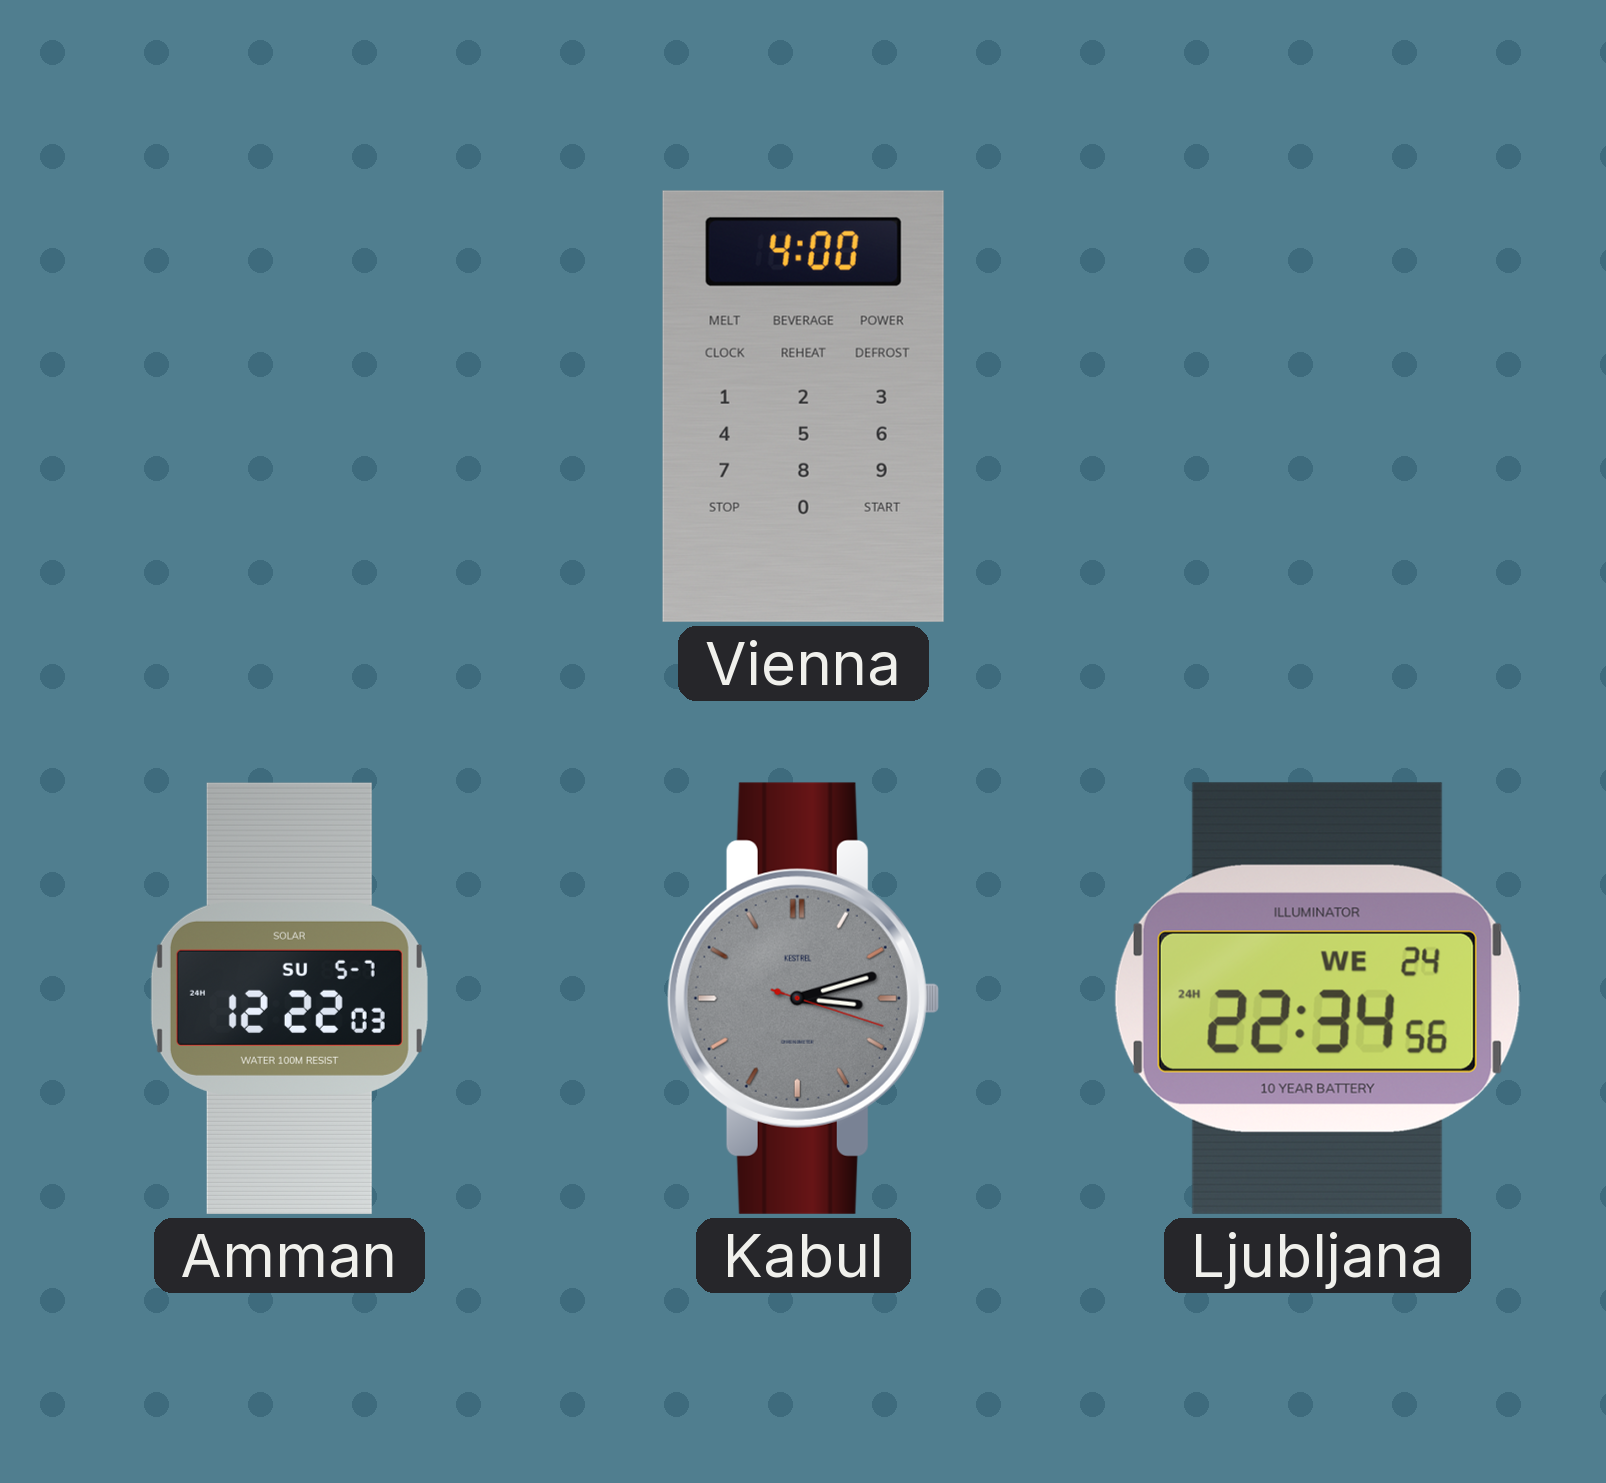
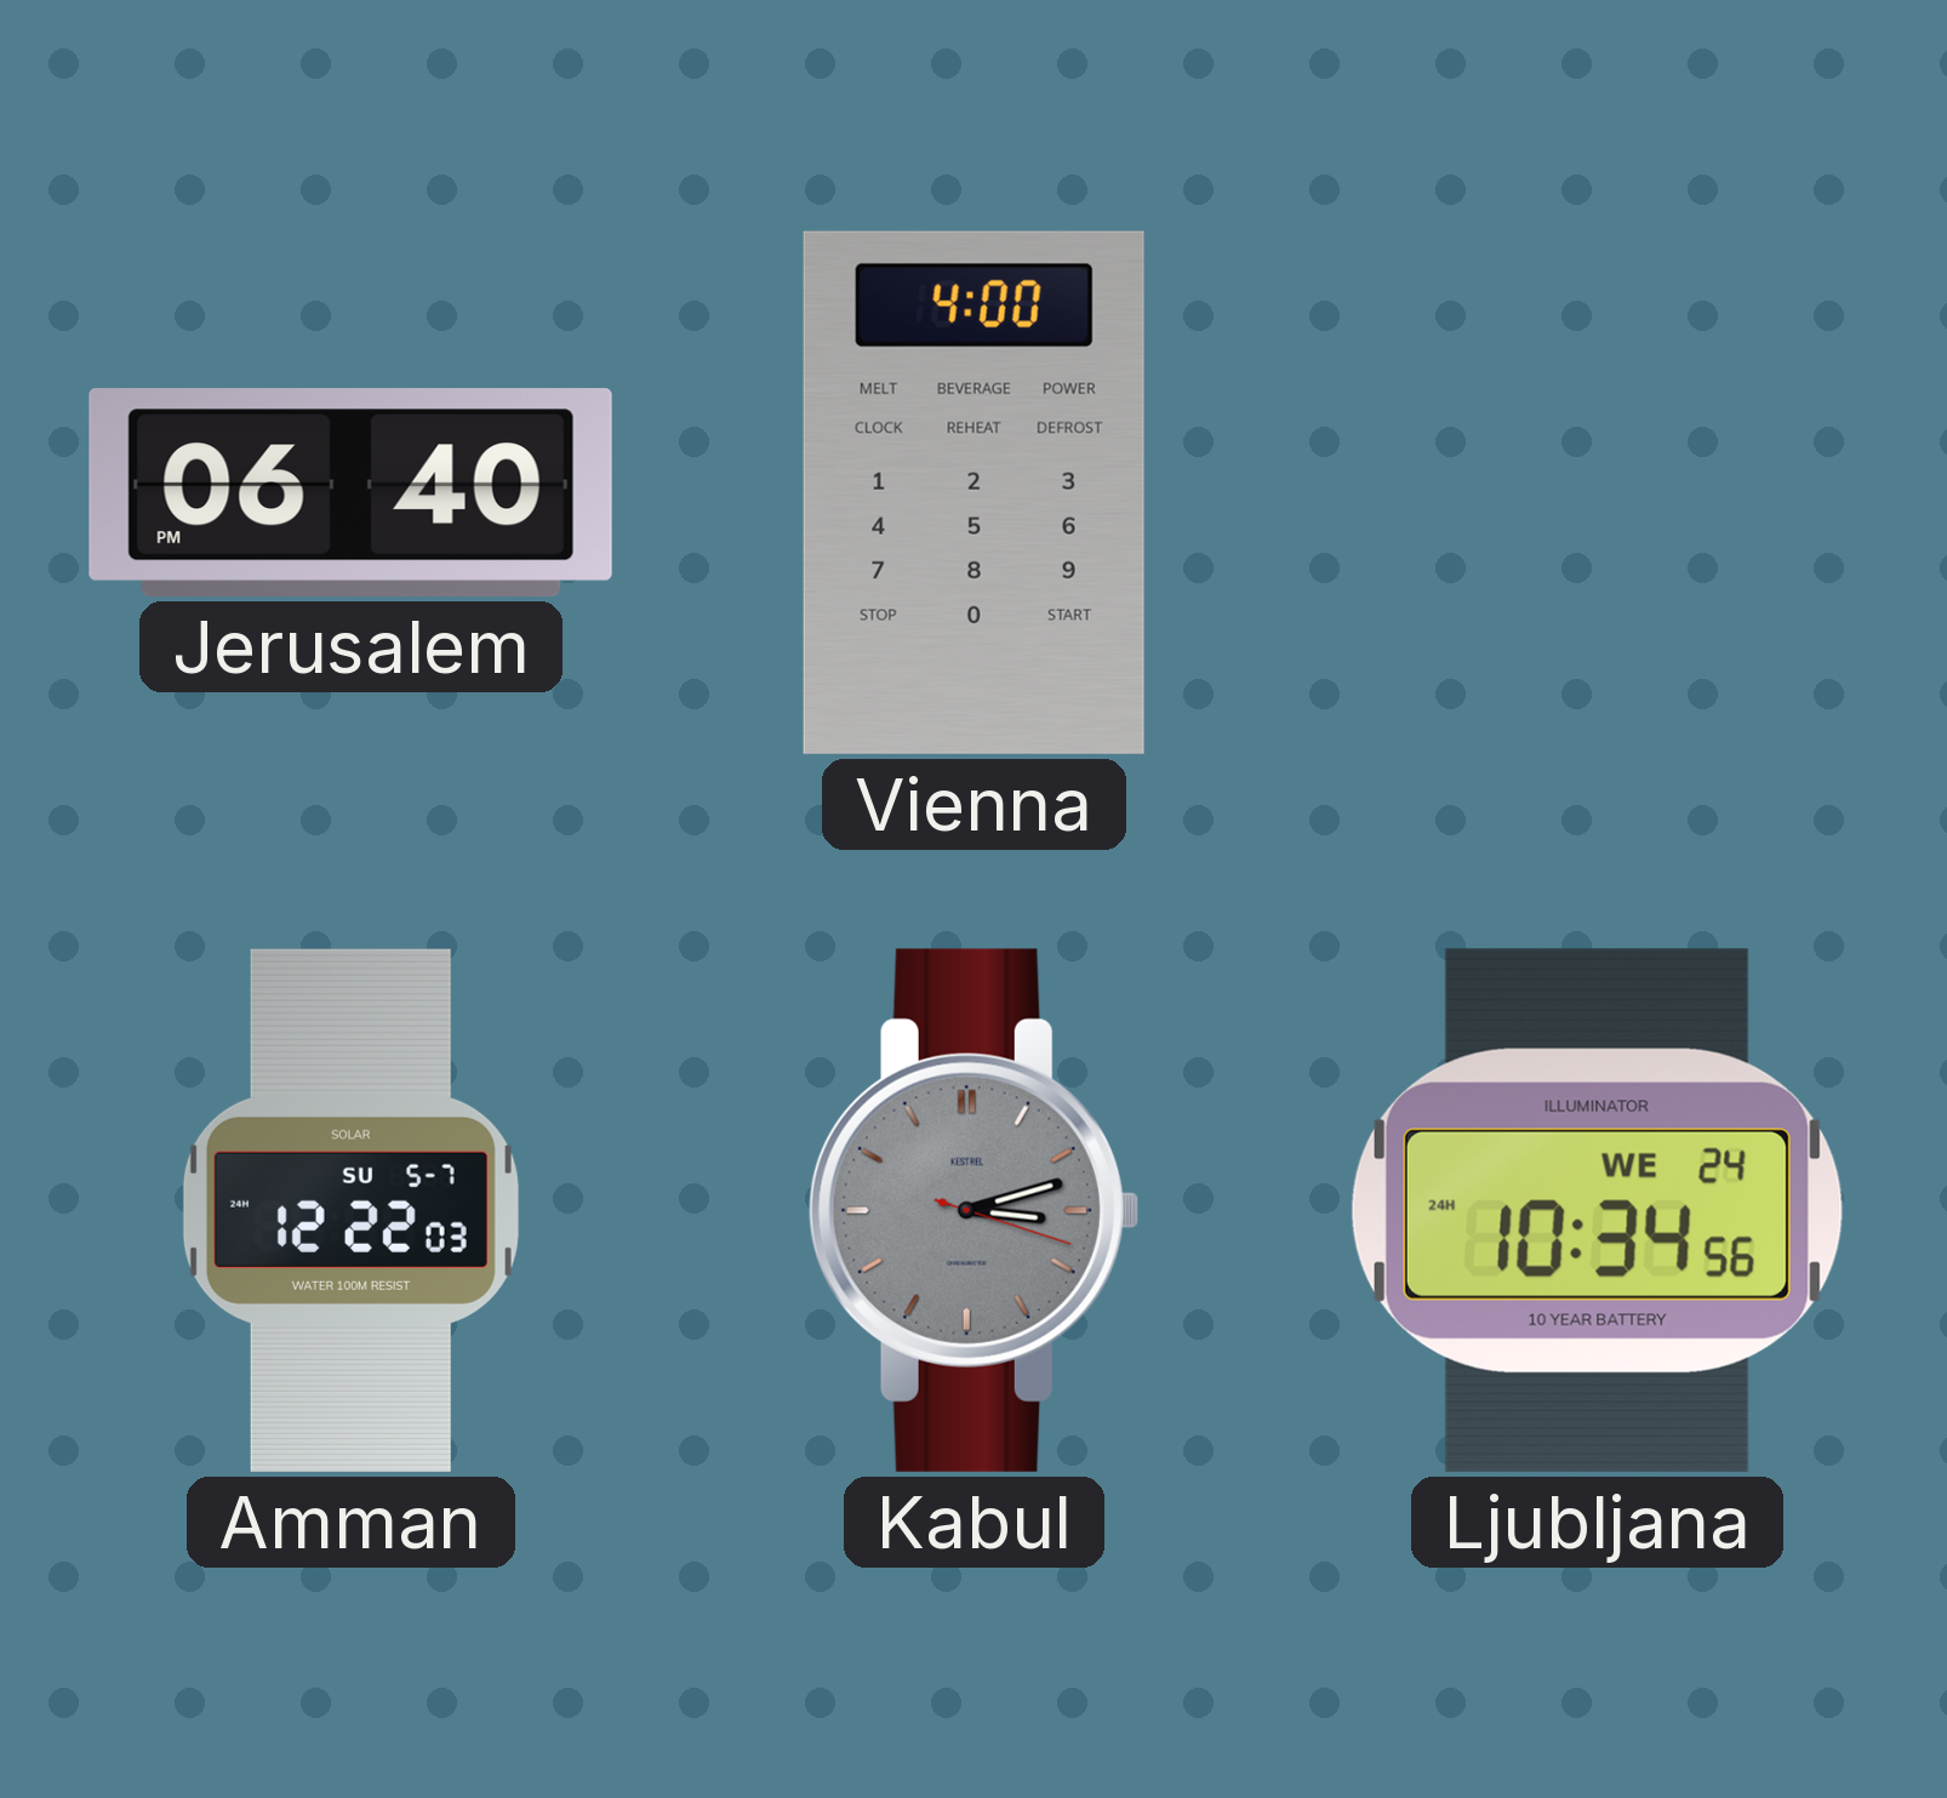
Jerusalem: none -> 06:40
Ljubljana: 22:34 -> 10:34
